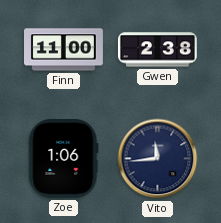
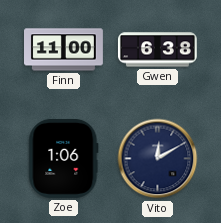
Gwen: 2:38 -> 6:38
Vito: 11:44 -> 12:10
